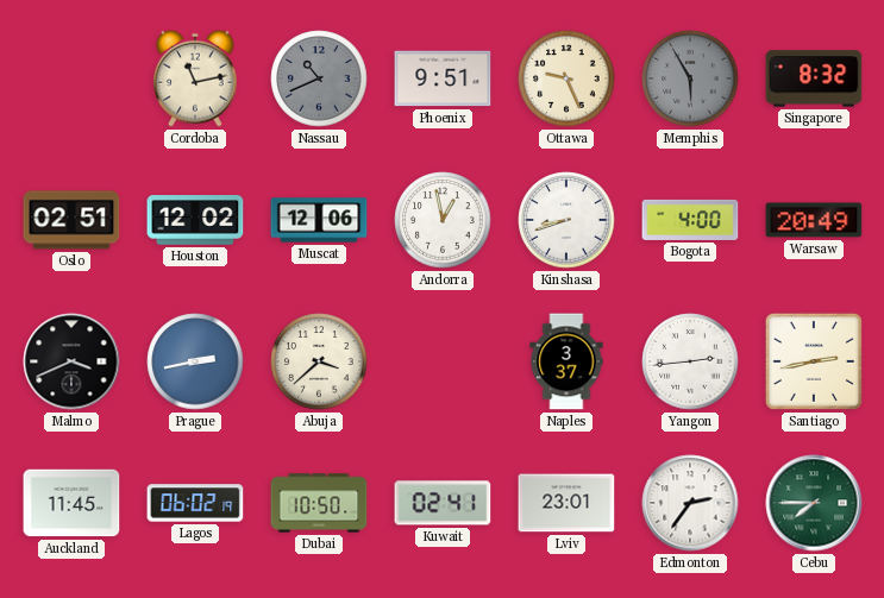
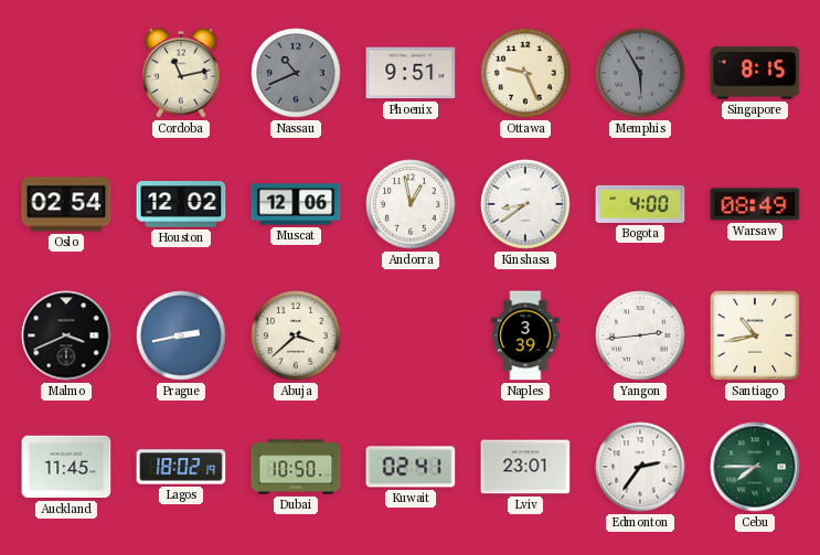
Singapore: 8:32 -> 8:15
Oslo: 02:51 -> 02:54
Kinshasa: 8:42 -> 8:39
Warsaw: 20:49 -> 08:49
Naples: 3:37 -> 3:39
Santiago: 2:43 -> 10:43
Lagos: 06:02 -> 18:02
